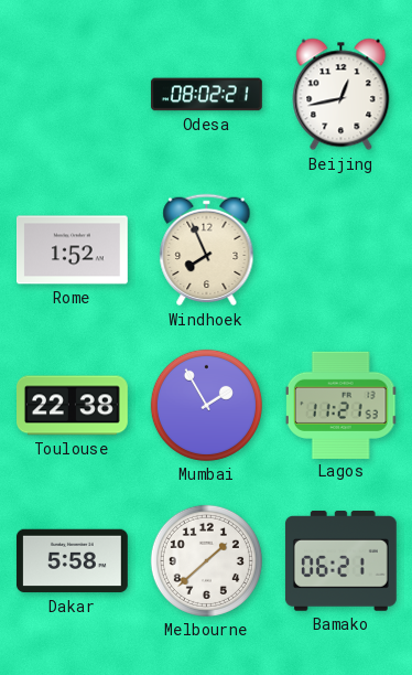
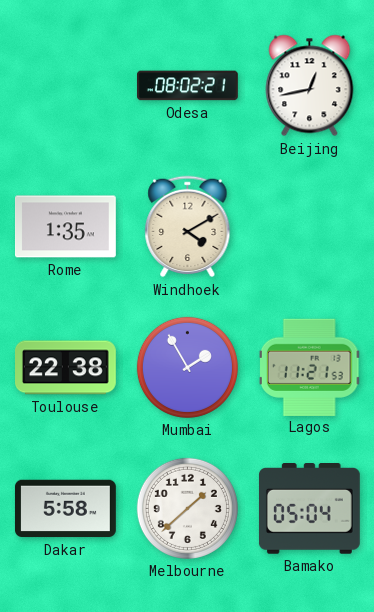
Rome: 1:52 -> 1:35
Windhoek: 7:56 -> 4:10
Bamako: 06:21 -> 05:04
